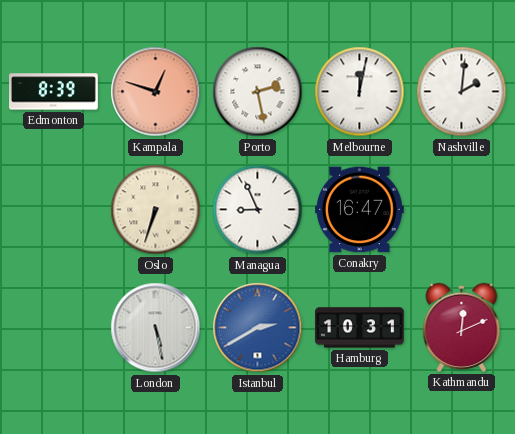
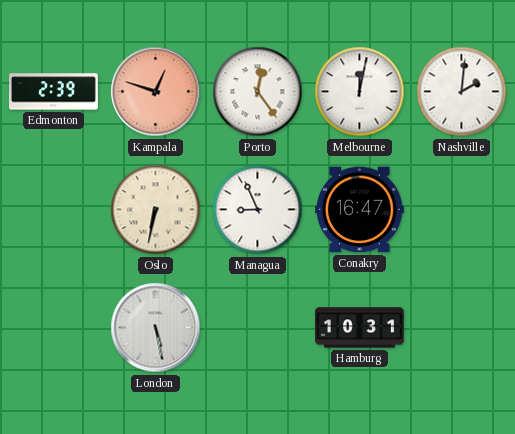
Edmonton: 8:39 -> 2:39
Porto: 2:28 -> 12:24
Oslo: 6:33 -> 6:32
Istanbul: 2:40 -> none
Kathmandu: 12:11 -> none
